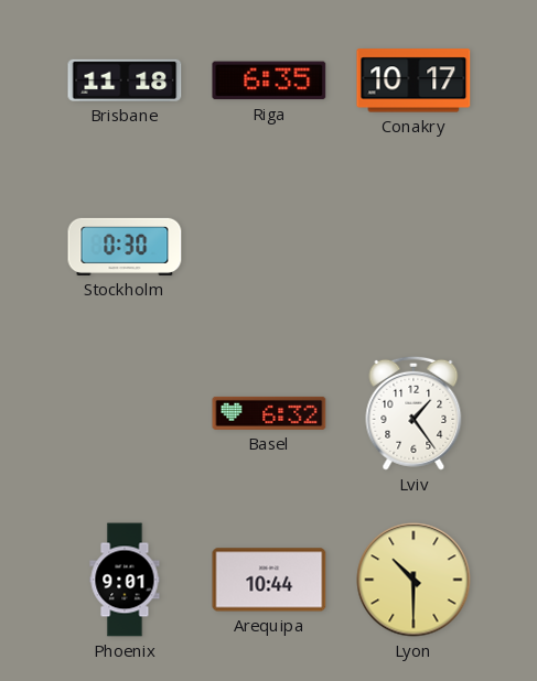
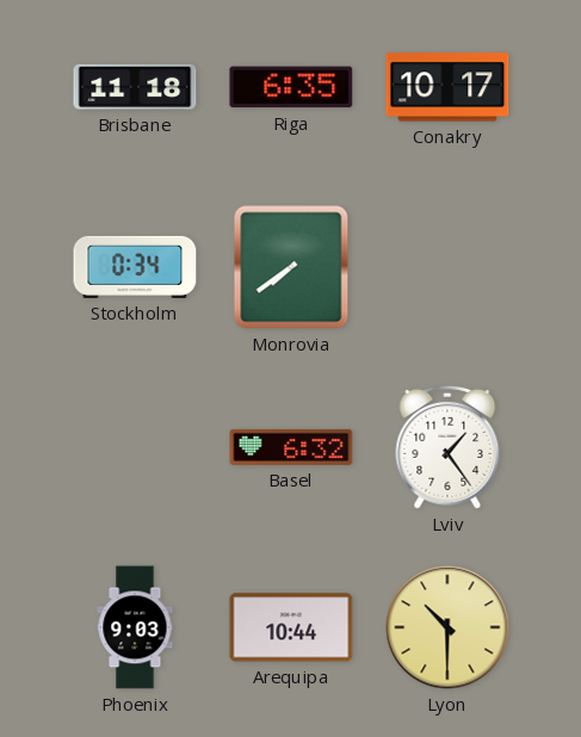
Stockholm: 0:30 -> 0:34
Monrovia: none -> 7:39
Phoenix: 9:01 -> 9:03
